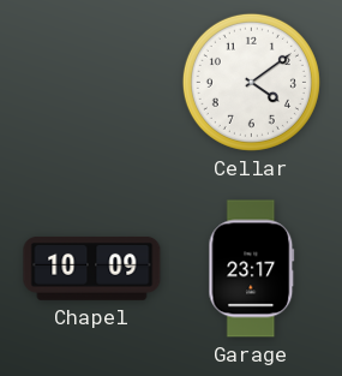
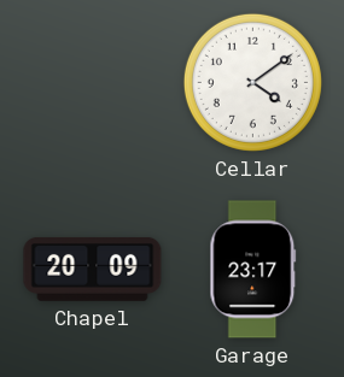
Chapel: 10:09 -> 20:09
